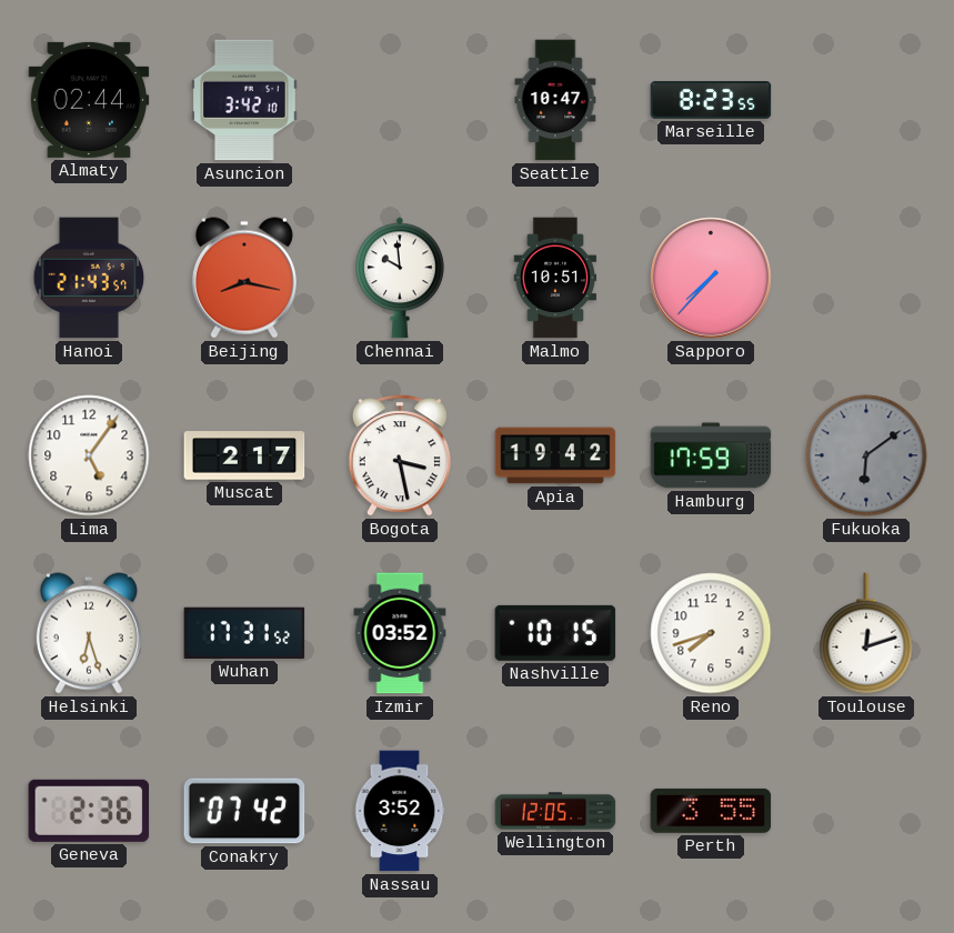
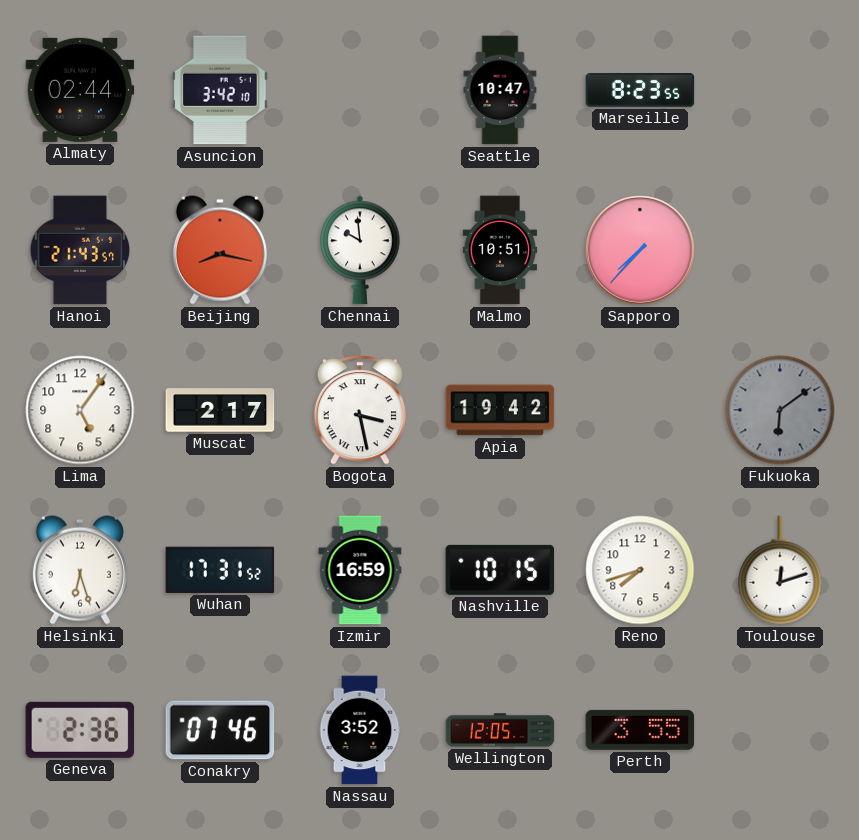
Hamburg: 17:59 -> none
Izmir: 03:52 -> 16:59
Conakry: 07:42 -> 07:46
